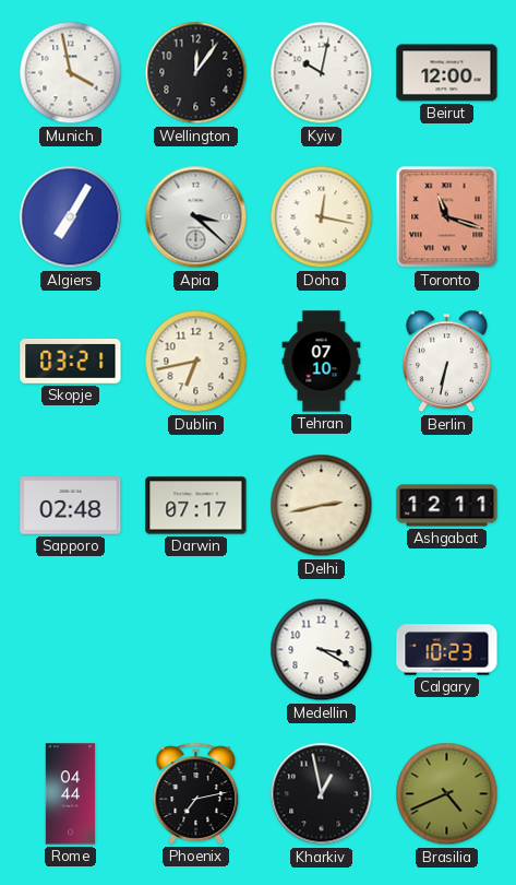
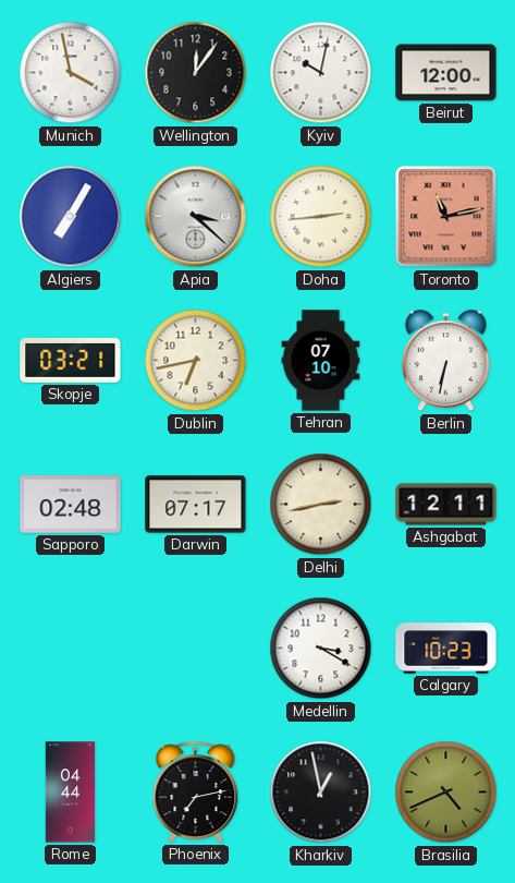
Doha: 12:17 -> 2:44
Toronto: 11:18 -> 11:13
